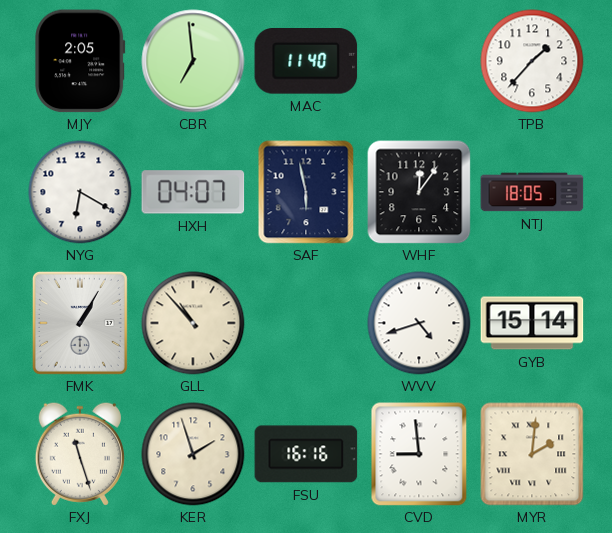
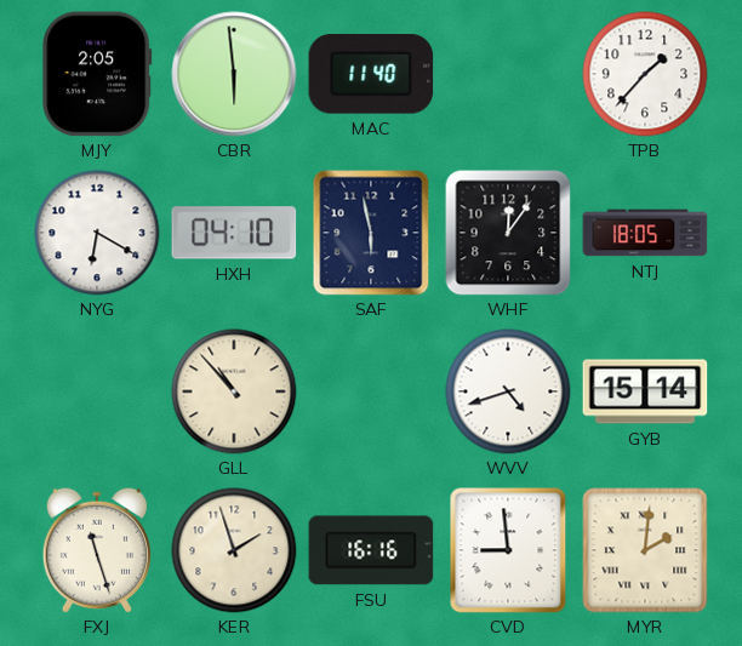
CBR: 6:59 -> 5:59
HXH: 04:07 -> 04:10
FMK: 1:05 -> none
